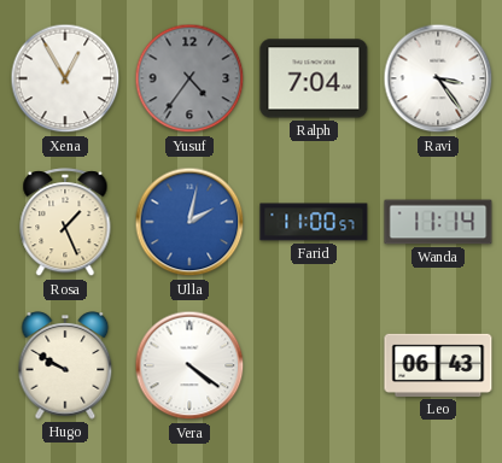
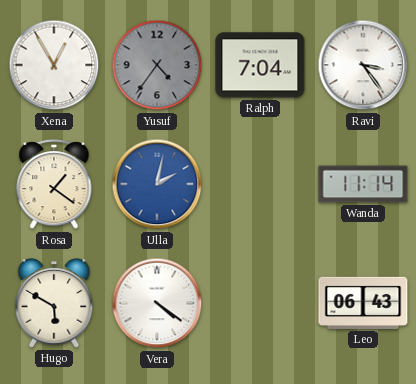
Rosa: 1:26 -> 1:21
Farid: 11:00 -> none
Hugo: 9:50 -> 5:50
